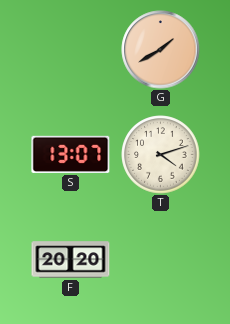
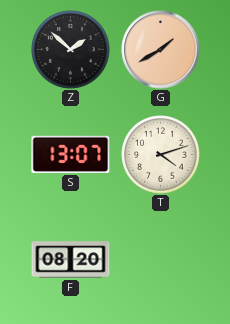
Z: none -> 1:52
F: 20:20 -> 08:20
